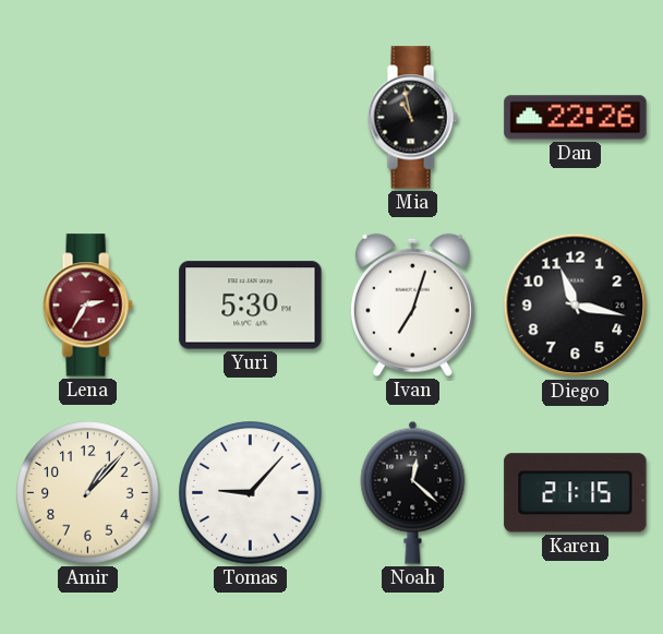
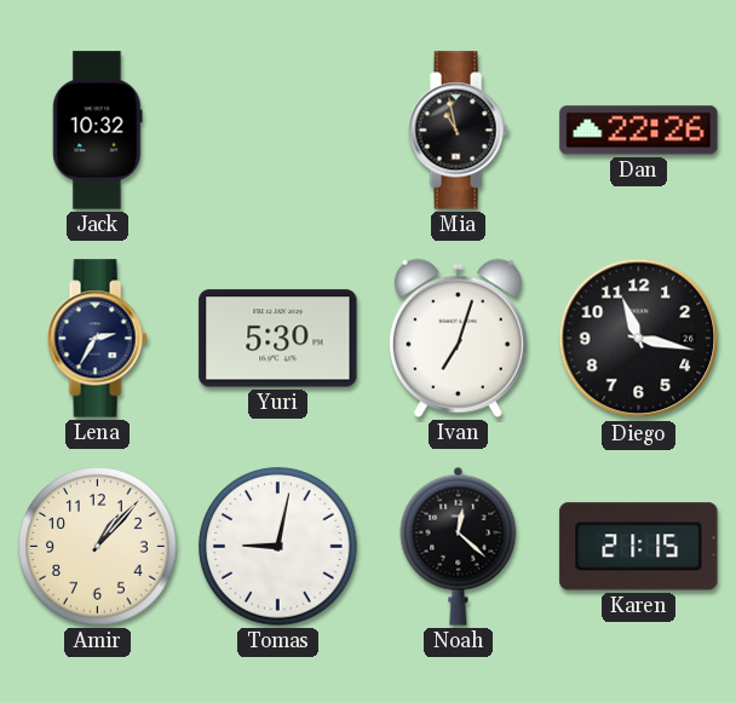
Jack: none -> 10:32
Lena dial: burgundy -> navy
Tomas: 9:07 -> 9:02
